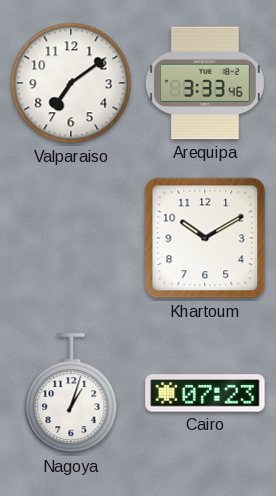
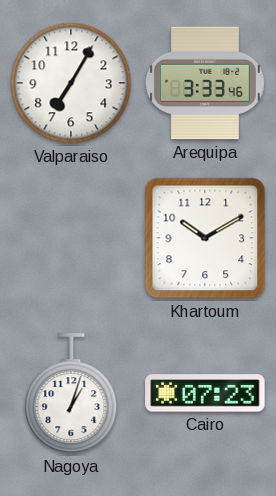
Valparaiso: 7:09 -> 7:05
